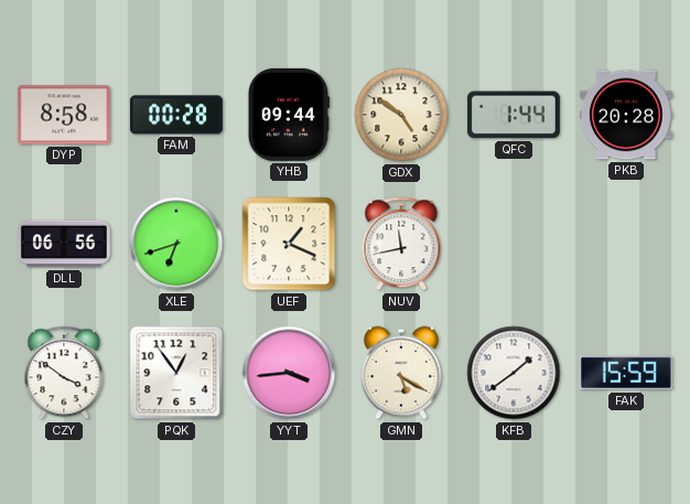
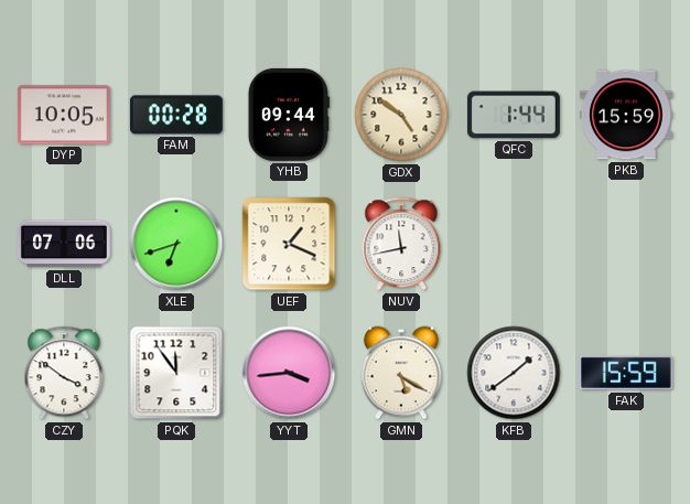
DYP: 8:58 -> 10:05
PKB: 20:28 -> 15:59
DLL: 06:56 -> 07:06
PQK: 12:54 -> 11:54
